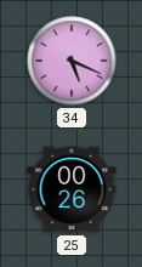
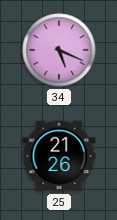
25: 00:26 -> 21:26
